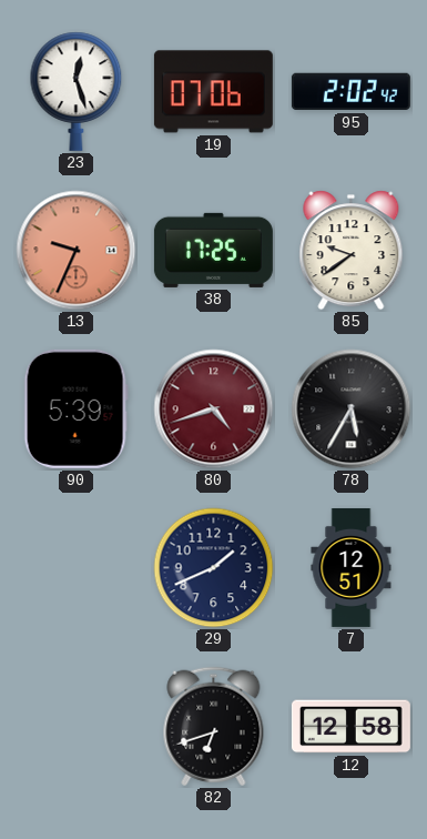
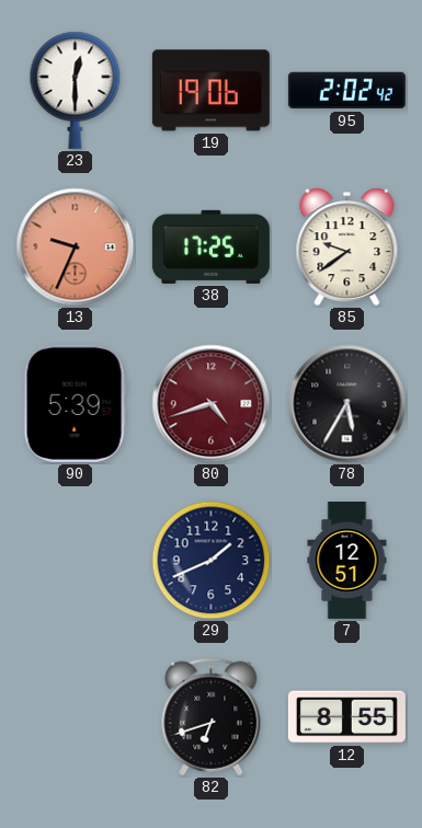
23: 12:27 -> 12:30
19: 07:06 -> 19:06
12: 12:58 -> 8:55
